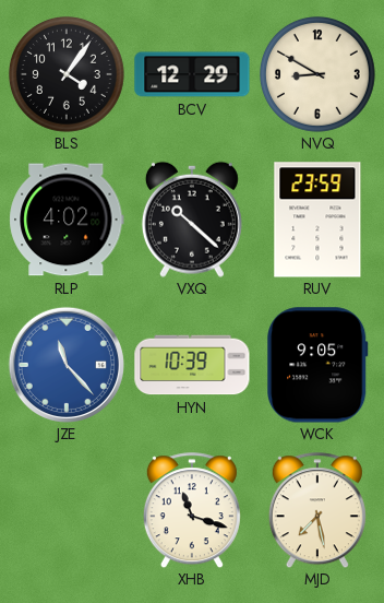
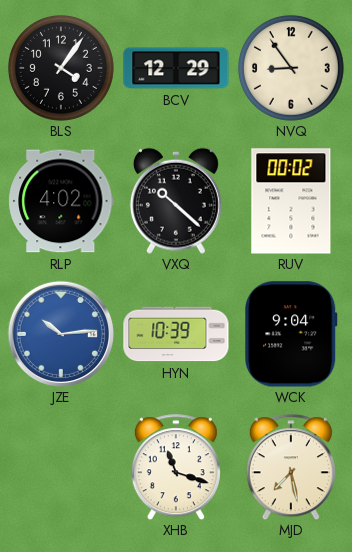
NVQ: 8:50 -> 8:54
RUV: 23:59 -> 00:02
JZE: 11:23 -> 10:14
WCK: 9:05 -> 9:04
